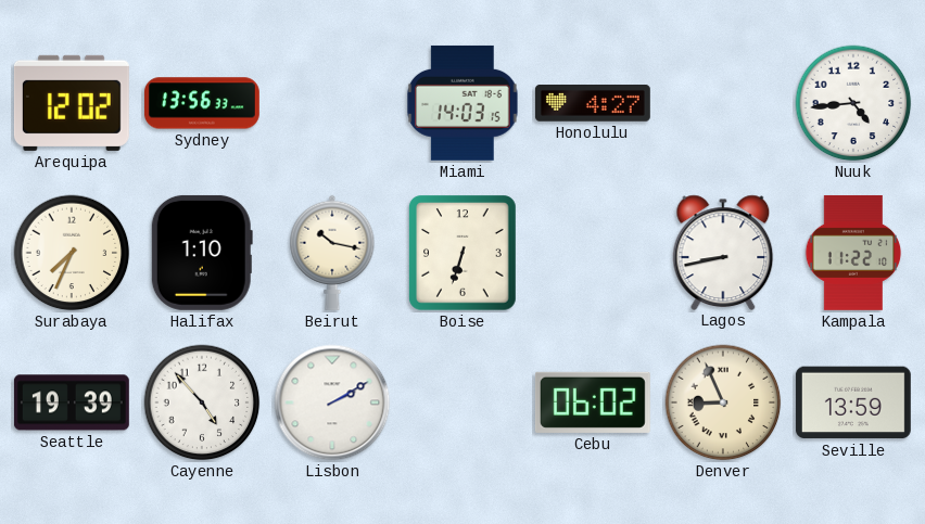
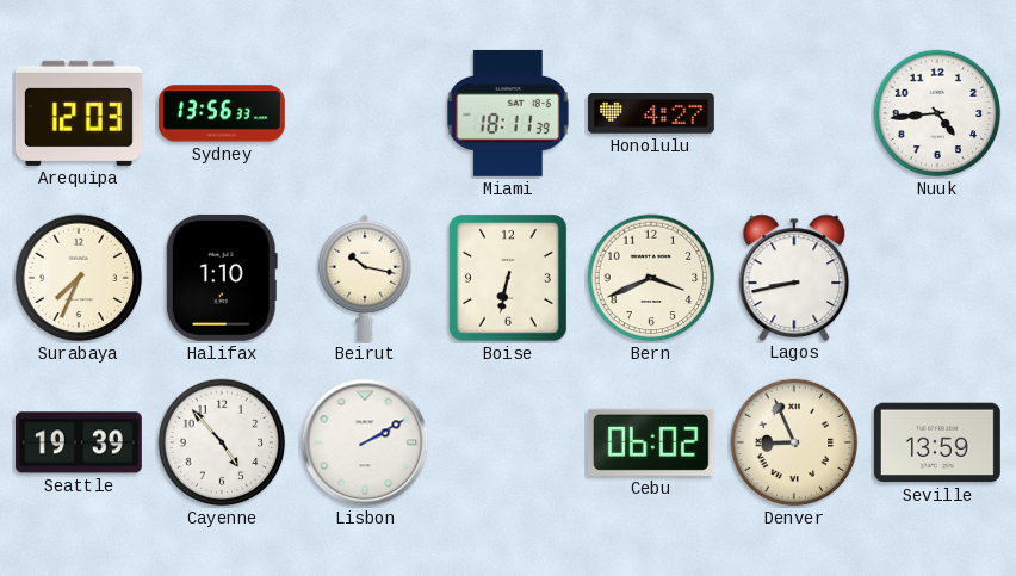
Arequipa: 12:02 -> 12:03
Miami: 14:03 -> 18:11
Boise: 6:33 -> 6:32
Bern: none -> 3:41
Kampala: 11:22 -> none
